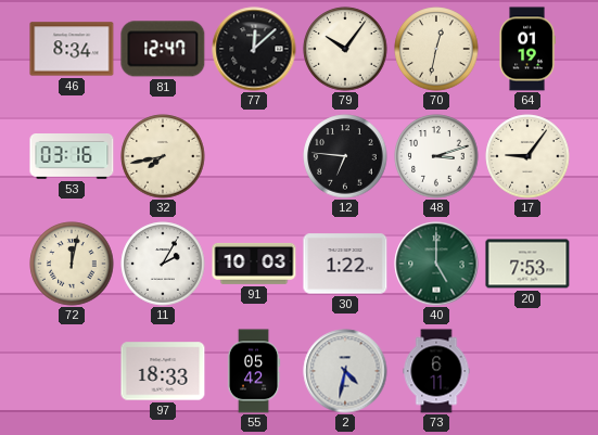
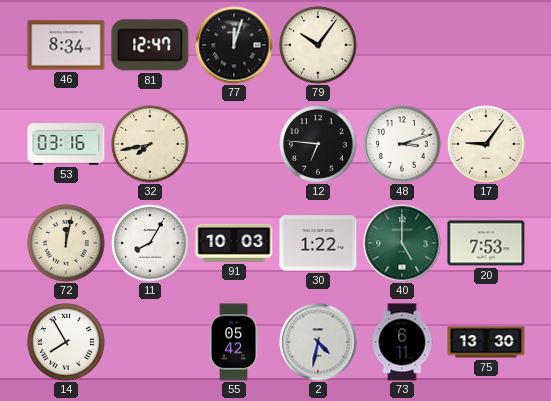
77: 12:08 -> 12:03
70: 12:32 -> none
64: 01:19 -> none
11: 2:05 -> 8:05
14: none -> 7:55
97: 18:33 -> none
75: none -> 13:30
